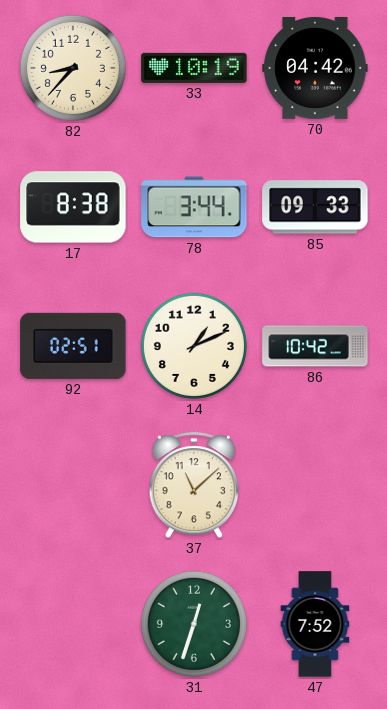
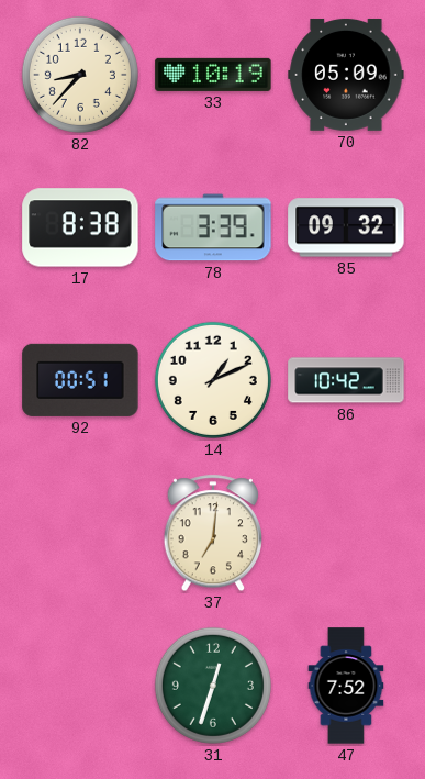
70: 04:42 -> 05:09
78: 3:44 -> 3:39
85: 09:33 -> 09:32
92: 02:51 -> 00:51
37: 11:08 -> 7:01
